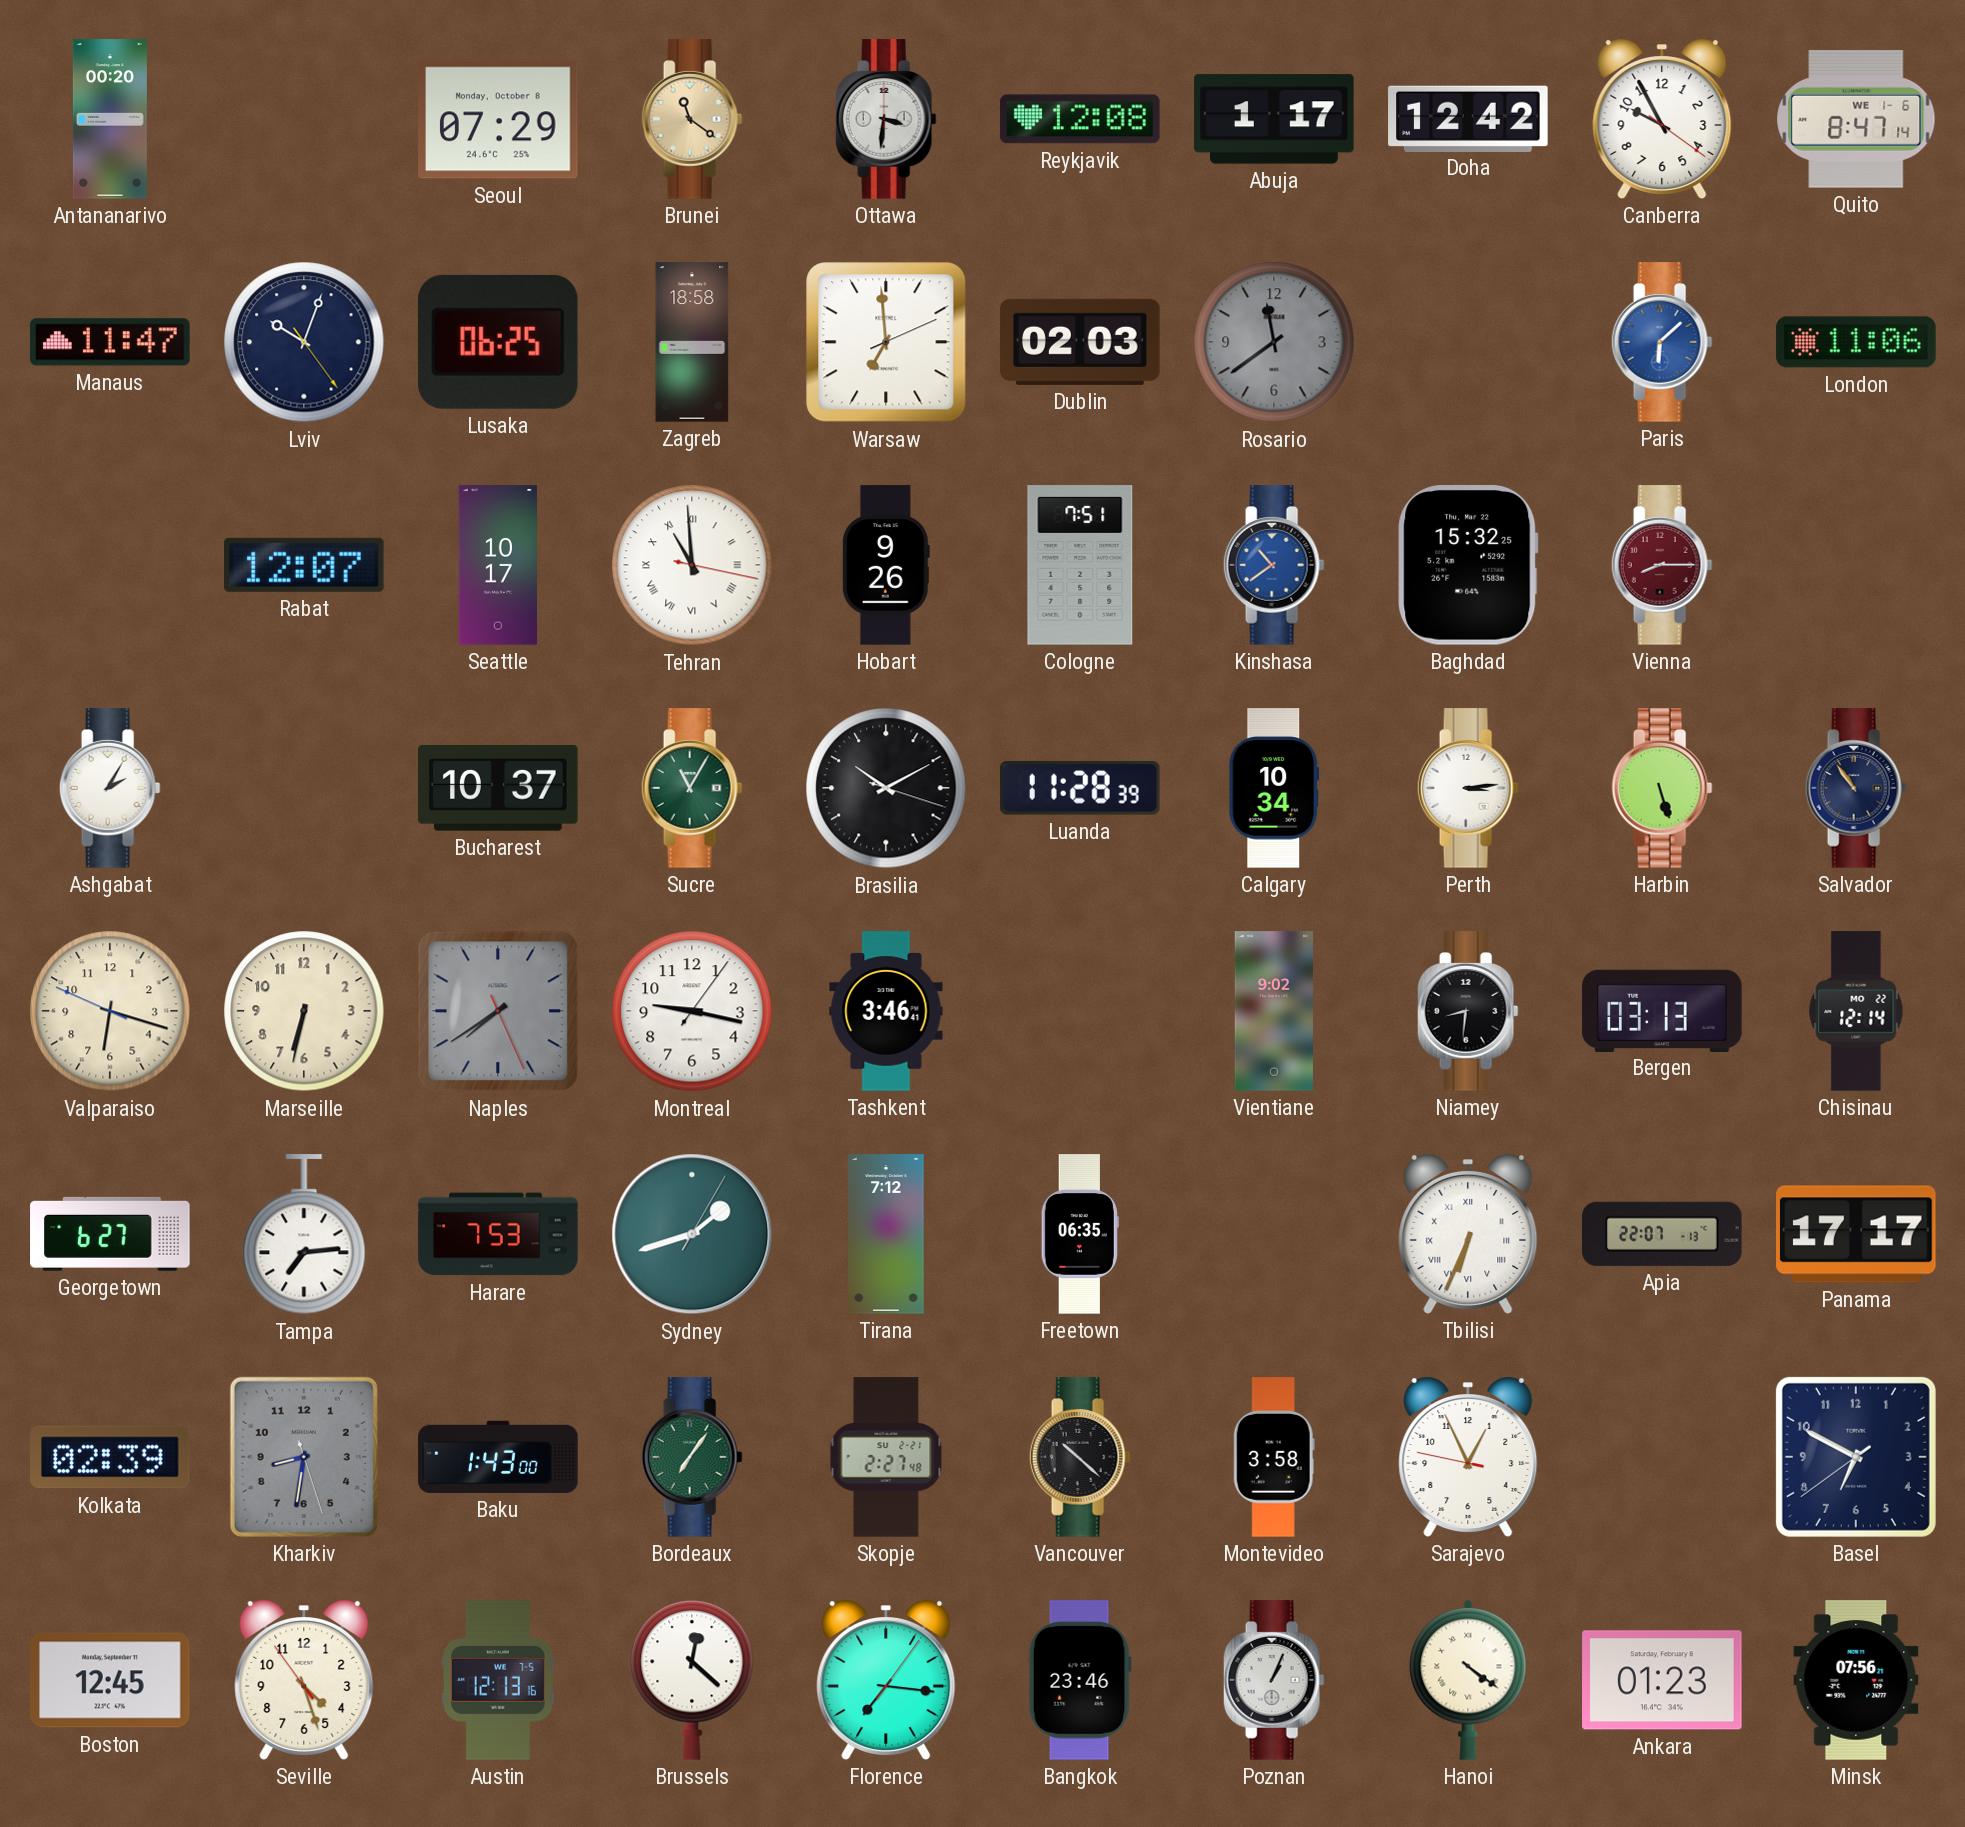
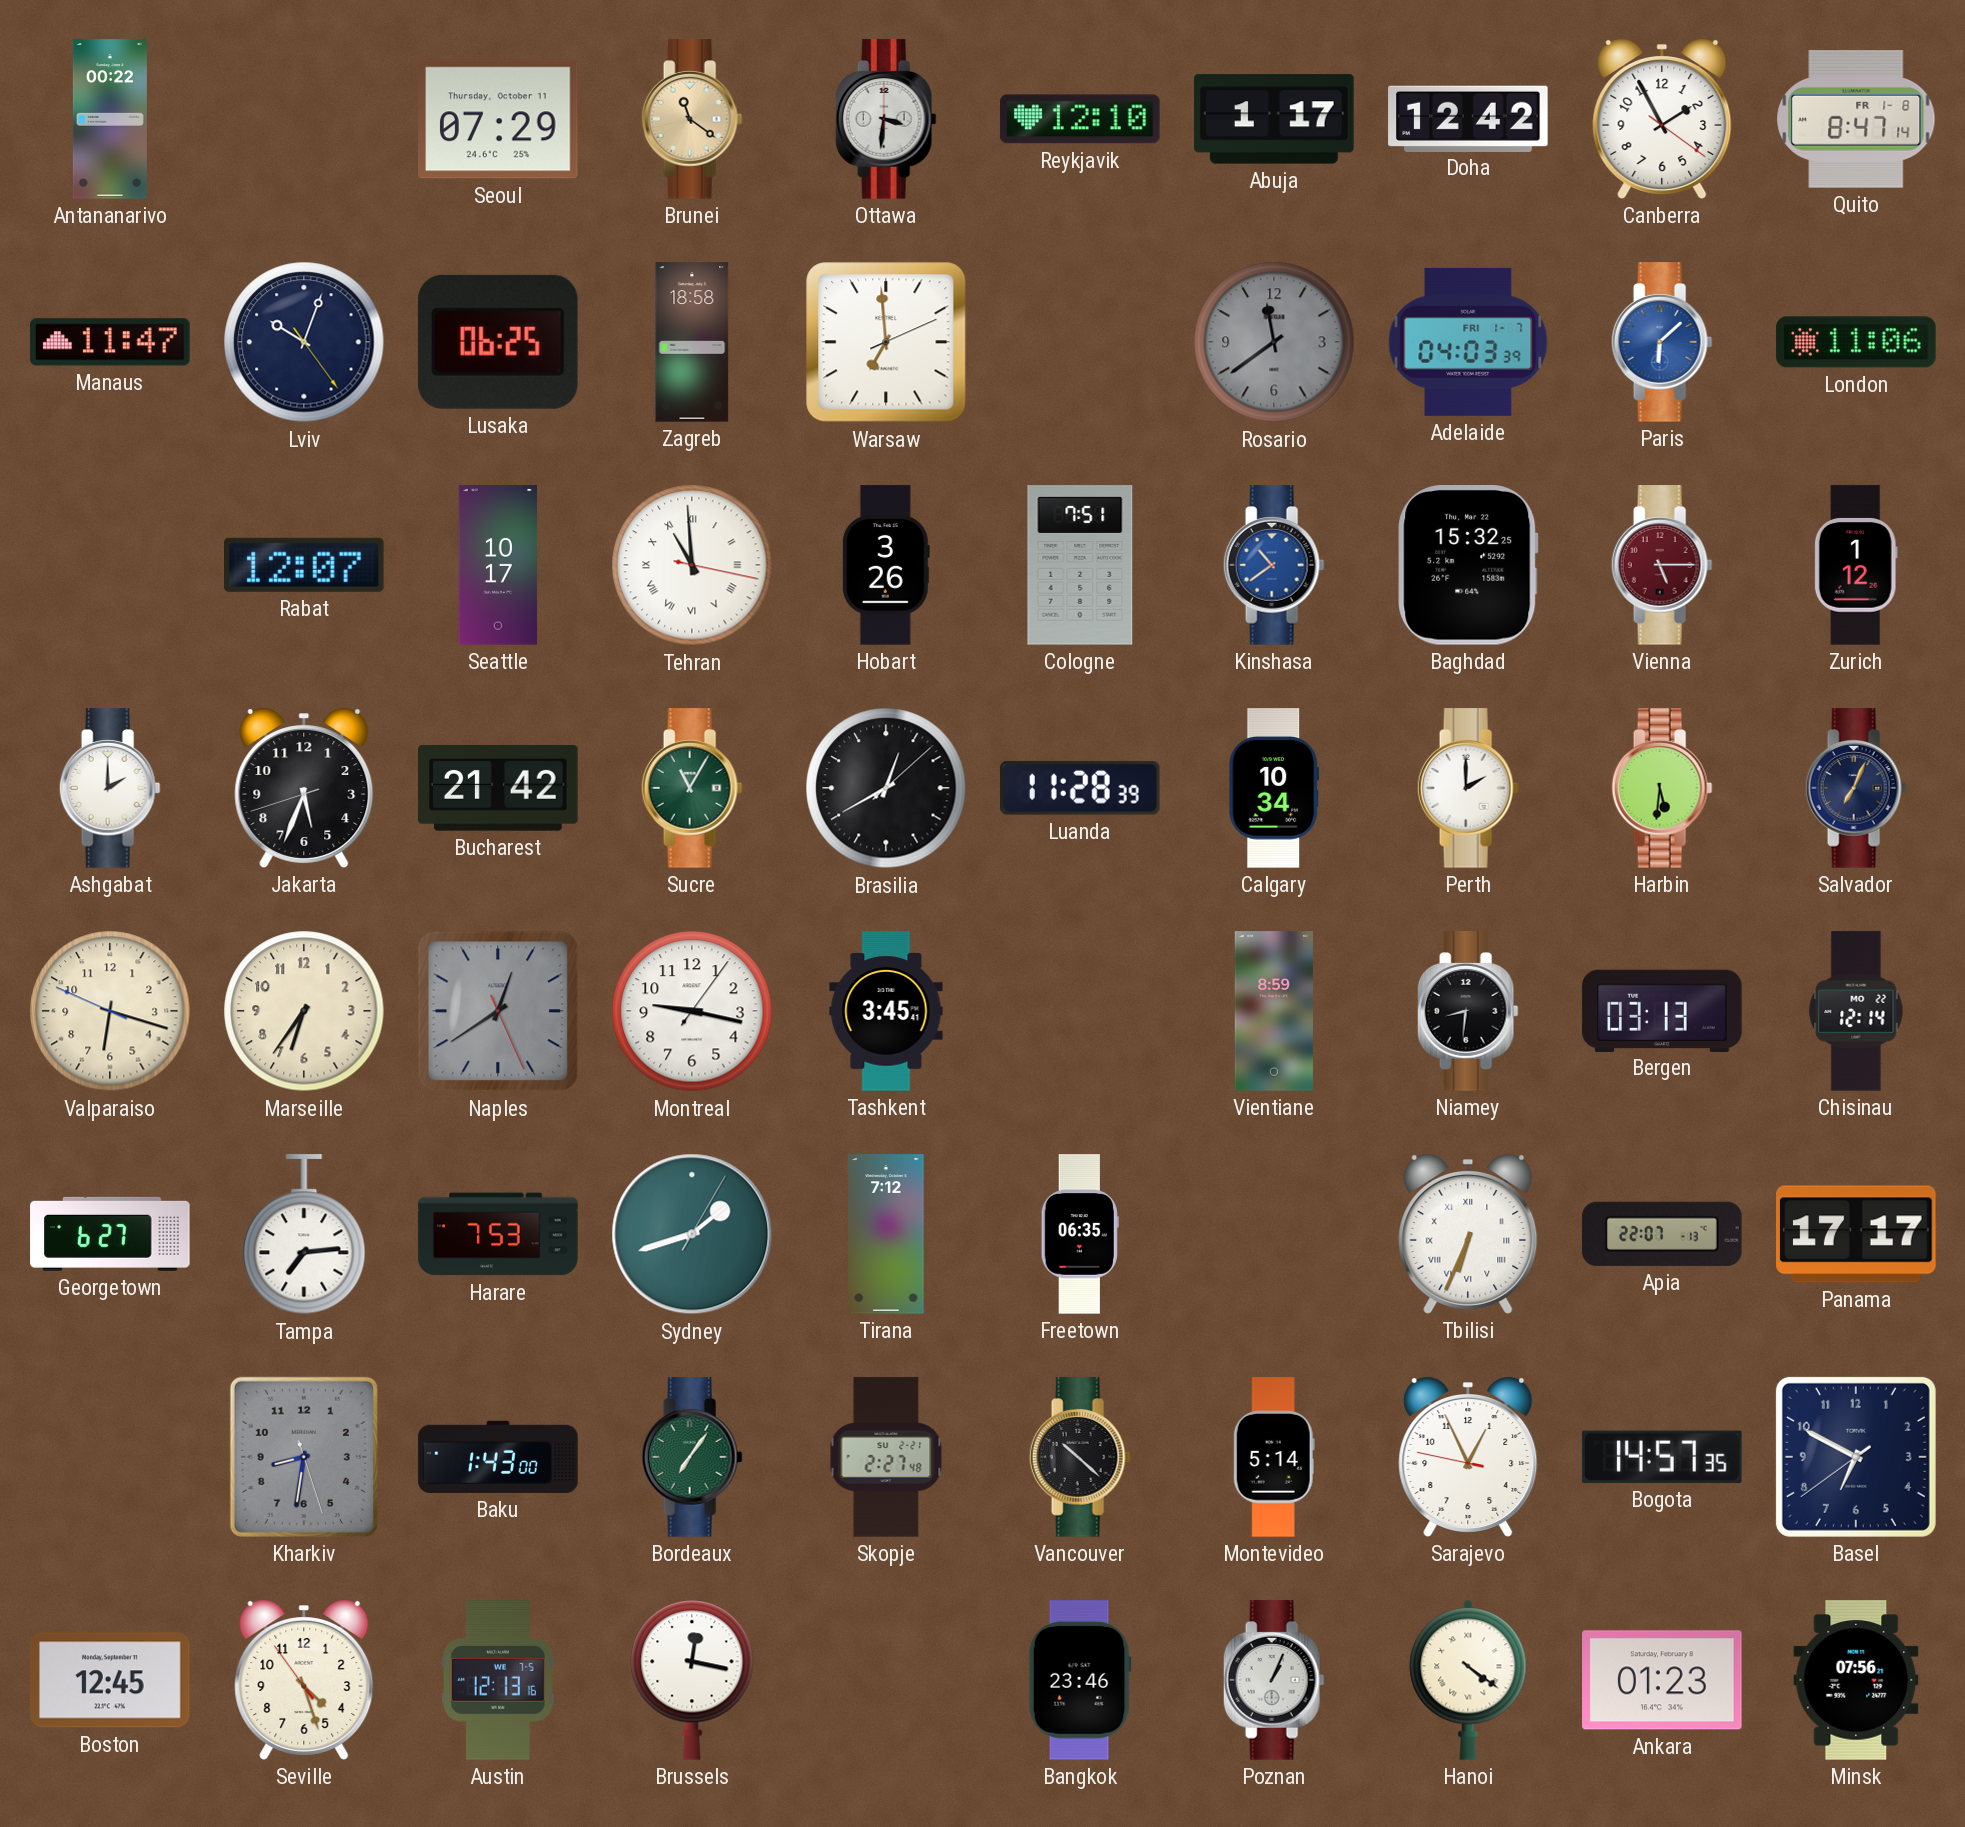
Antananarivo: 00:20 -> 00:22
Seoul date: Monday, October 8 -> Thursday, October 11
Reykjavik: 12:08 -> 12:10
Canberra: 9:55 -> 1:55
Quito date: WE 1-6 -> FR 1-8
Dublin: 02:03 -> none
Adelaide: none -> 04:03
Hobart: 9:26 -> 3:26
Vienna: 8:15 -> 5:15
Zurich: none -> 1:12
Ashgabat: 2:05 -> 2:00
Jakarta: none -> 5:33
Bucharest: 10:37 -> 21:42
Brasilia: 10:10 -> 12:40
Perth: 3:14 -> 2:00
Harbin: 5:27 -> 5:31
Salvador: 10:54 -> 7:04
Marseille: 6:32 -> 6:36
Naples: 7:39 -> 12:39
Tashkent: 3:46 -> 3:45
Vientiane: 9:02 -> 8:59
Kolkata: 02:39 -> none
Montevideo: 3:58 -> 5:14
Bogota: none -> 14:57
Brussels: 12:22 -> 12:17
Florence: 7:16 -> none
